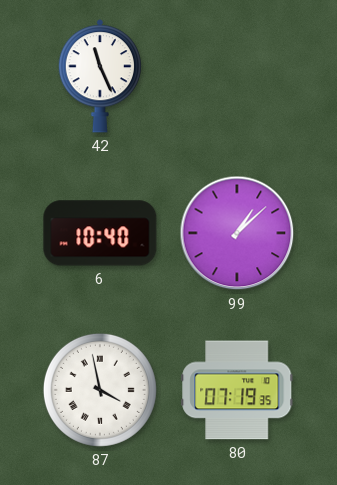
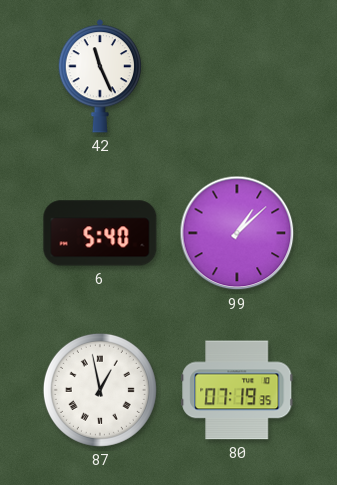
6: 10:40 -> 5:40
87: 3:58 -> 12:58
